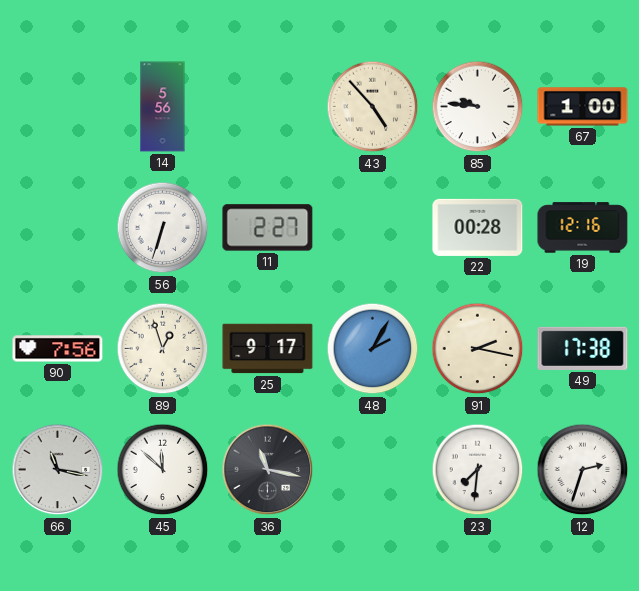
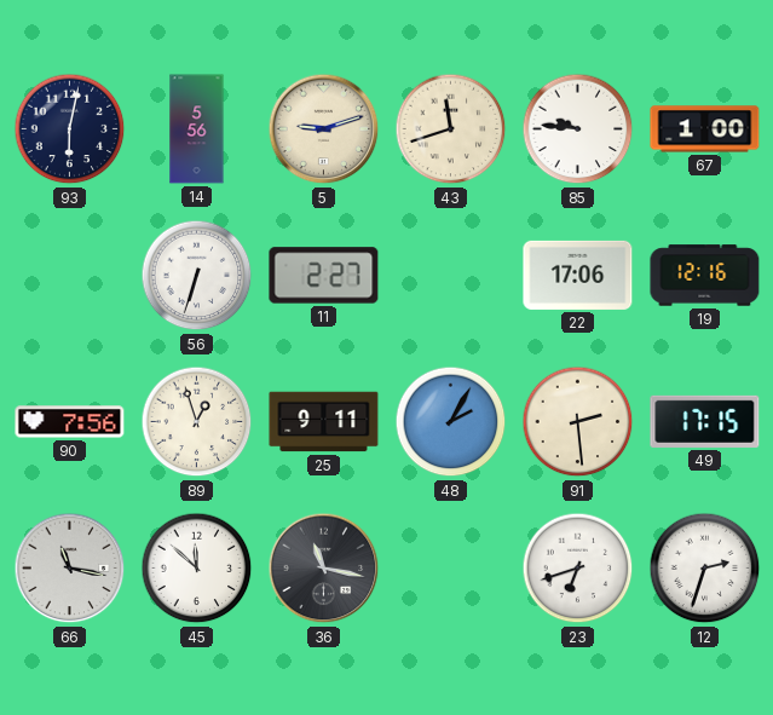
93: none -> 6:02
5: none -> 9:12
43: 4:53 -> 11:42
22: 00:28 -> 17:06
25: 9:17 -> 9:11
91: 2:17 -> 2:29
49: 17:38 -> 17:15
23: 7:31 -> 6:42
